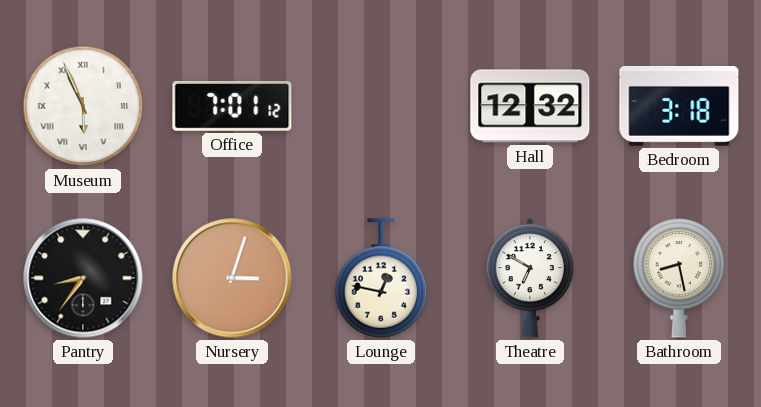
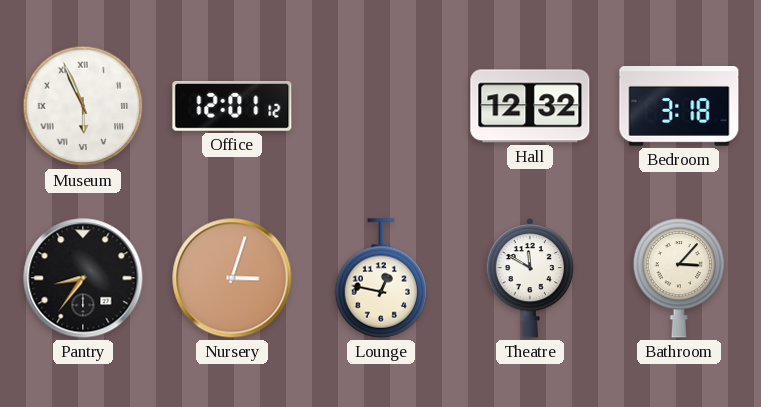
Office: 7:01 -> 12:01
Theatre: 6:50 -> 11:50
Bathroom: 8:28 -> 3:07
